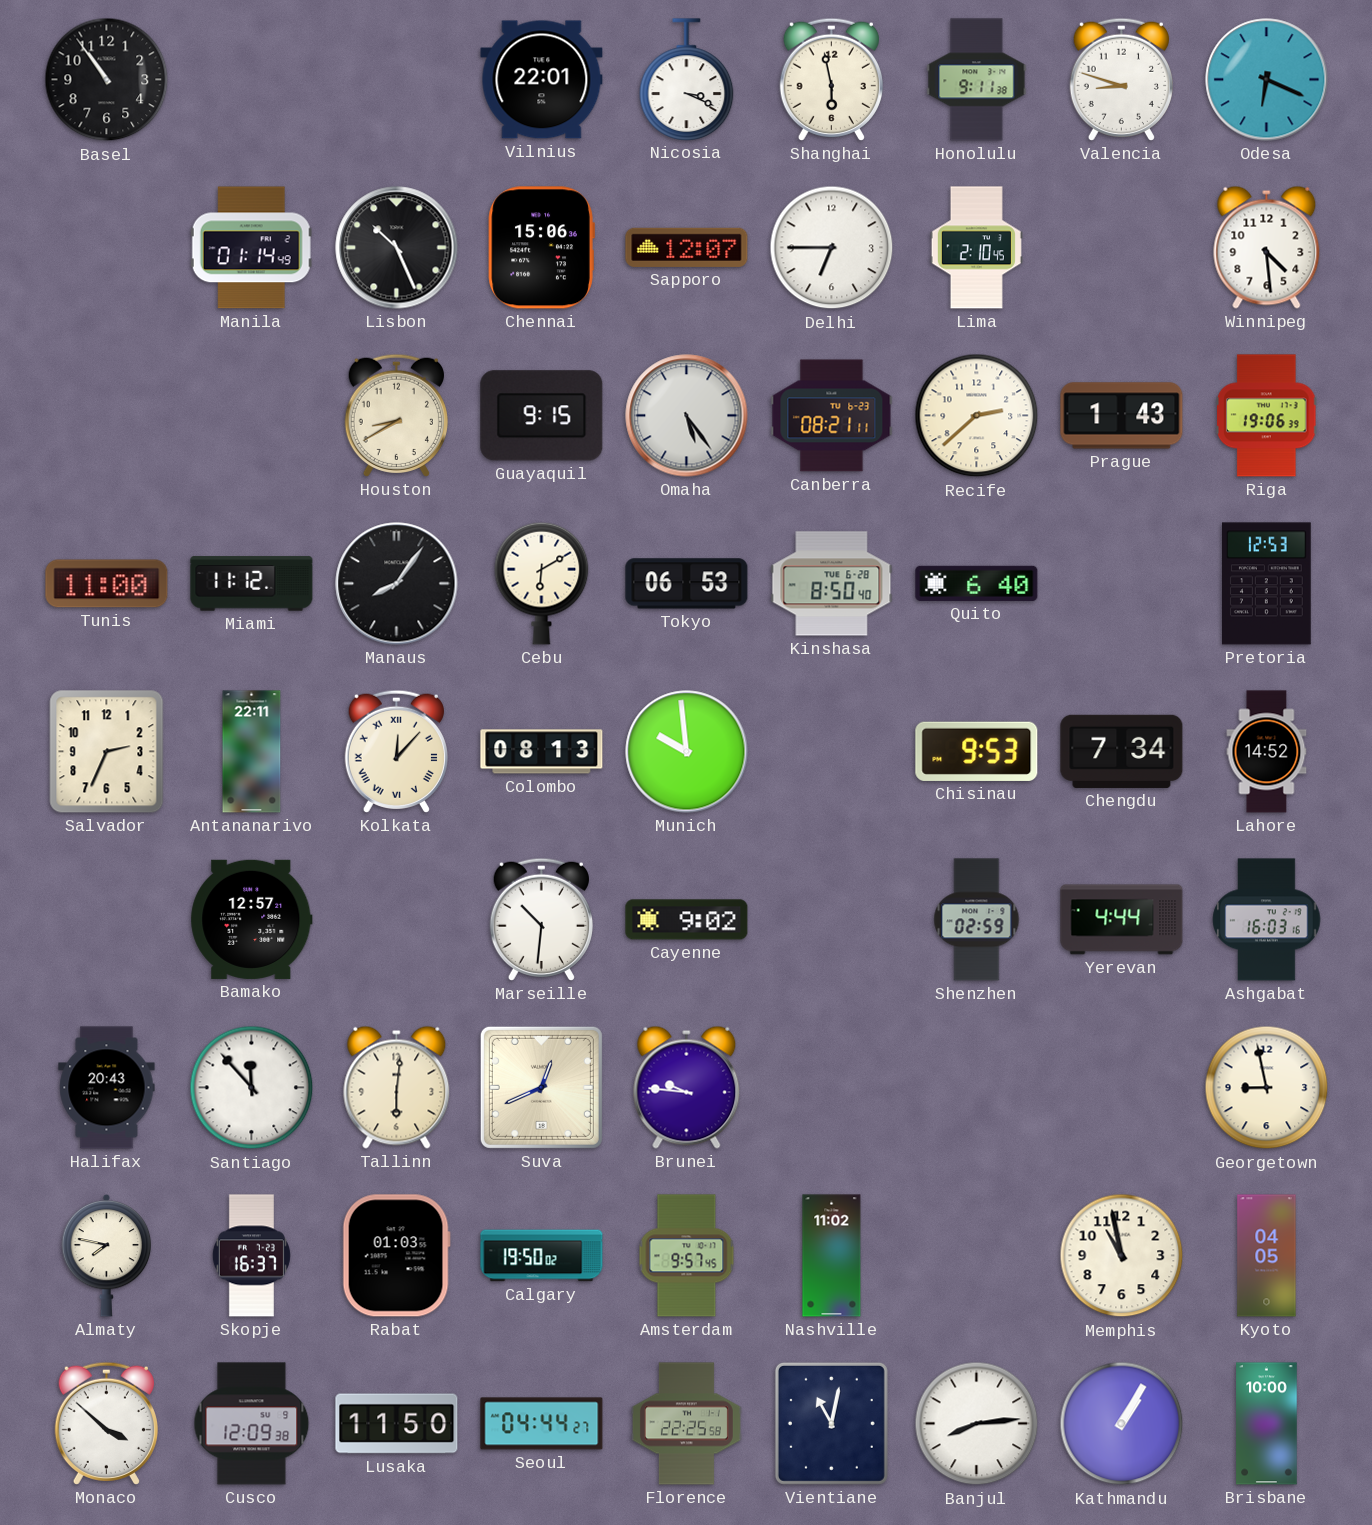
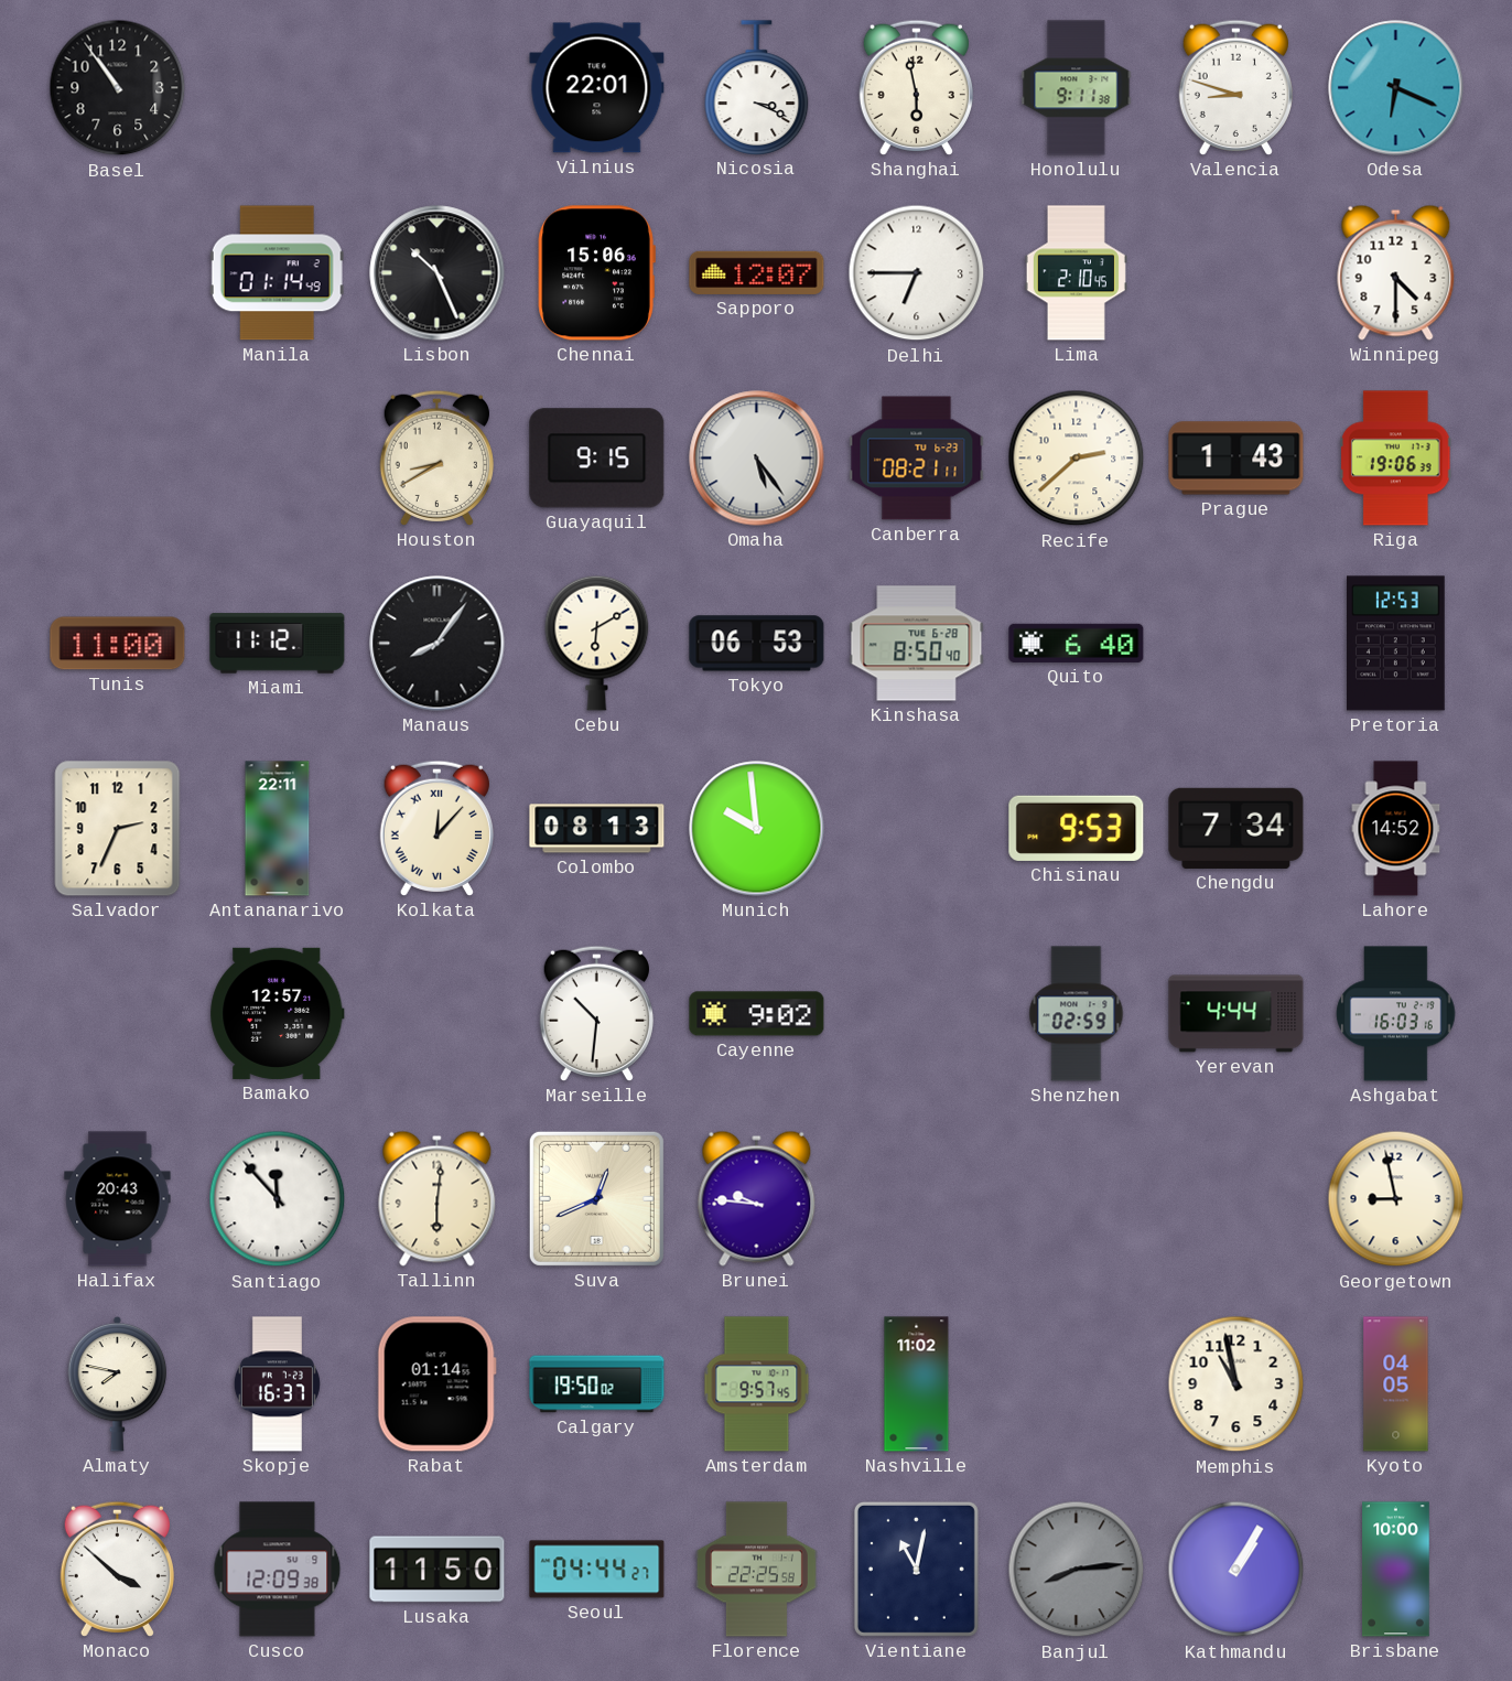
Winnipeg: 4:29 -> 4:30
Rabat: 01:03 -> 01:14
Banjul dial: white -> grey
